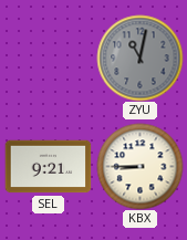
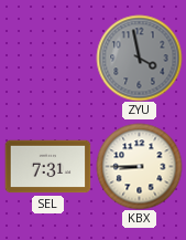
ZYU: 11:02 -> 3:58
SEL: 9:21 -> 7:31
